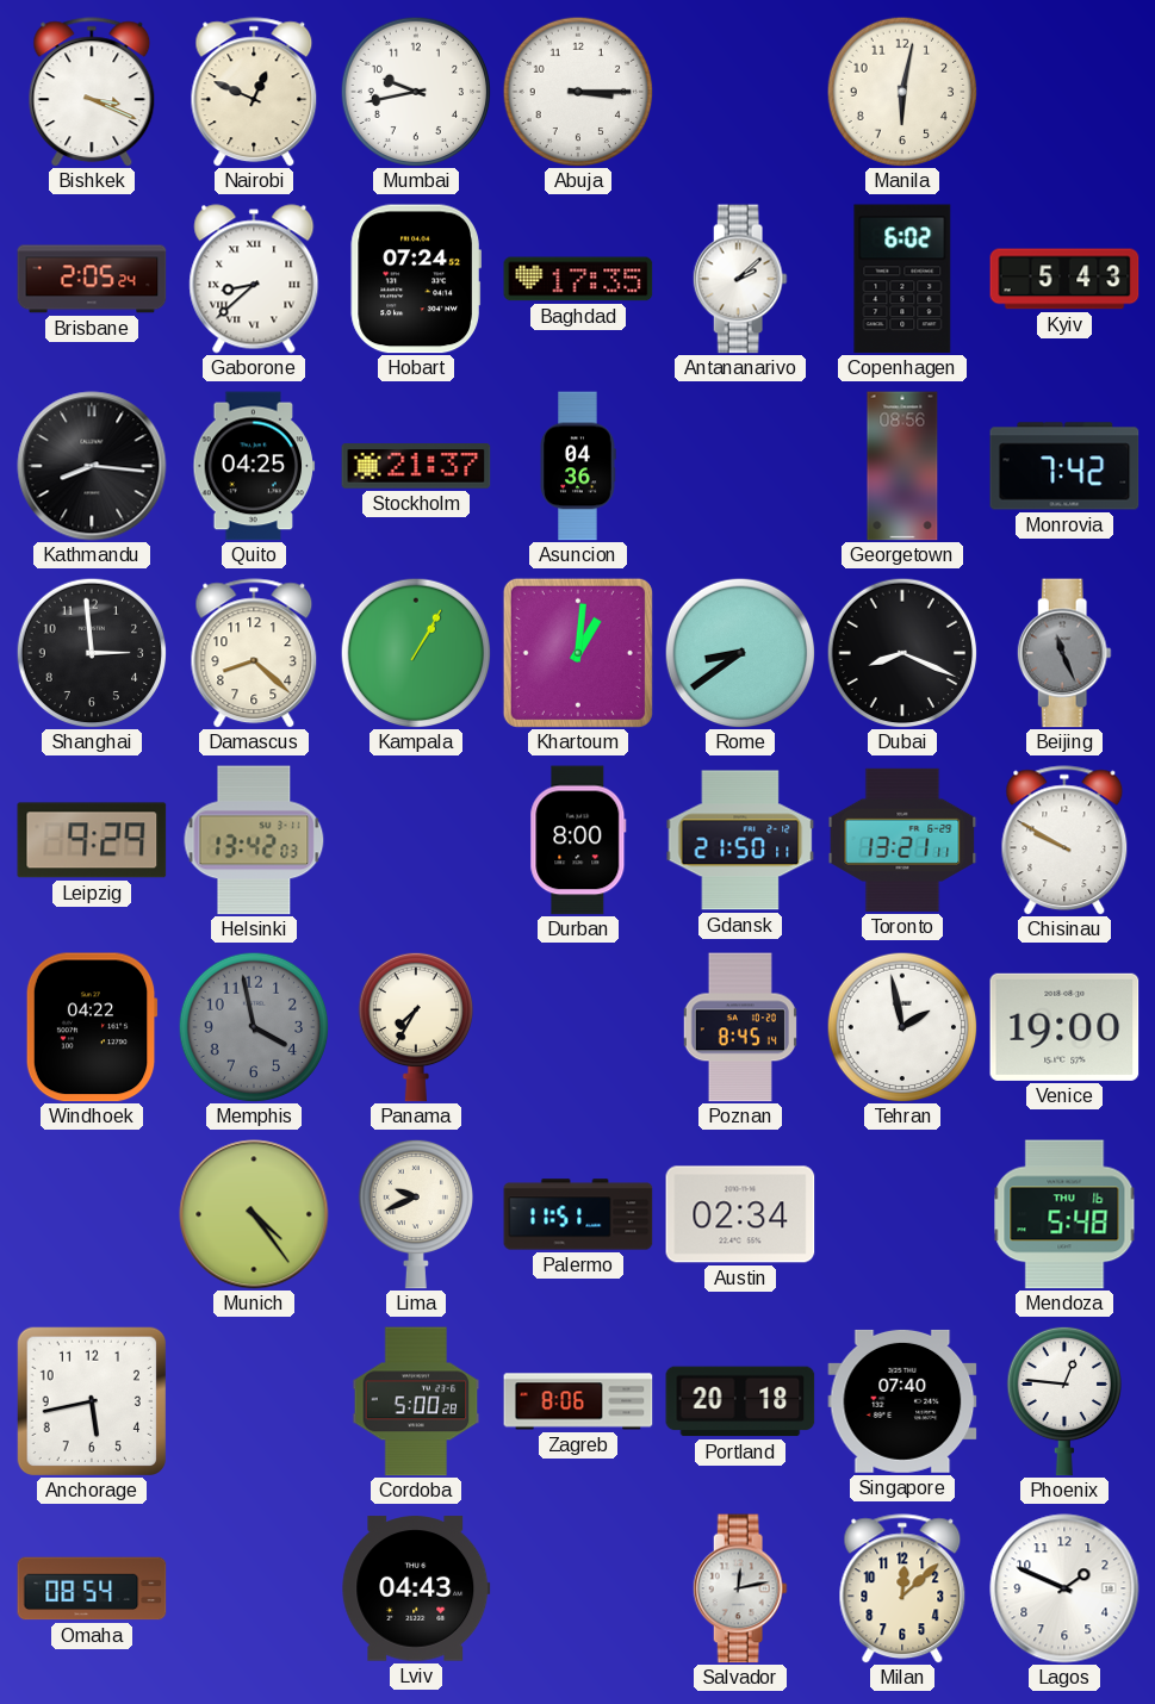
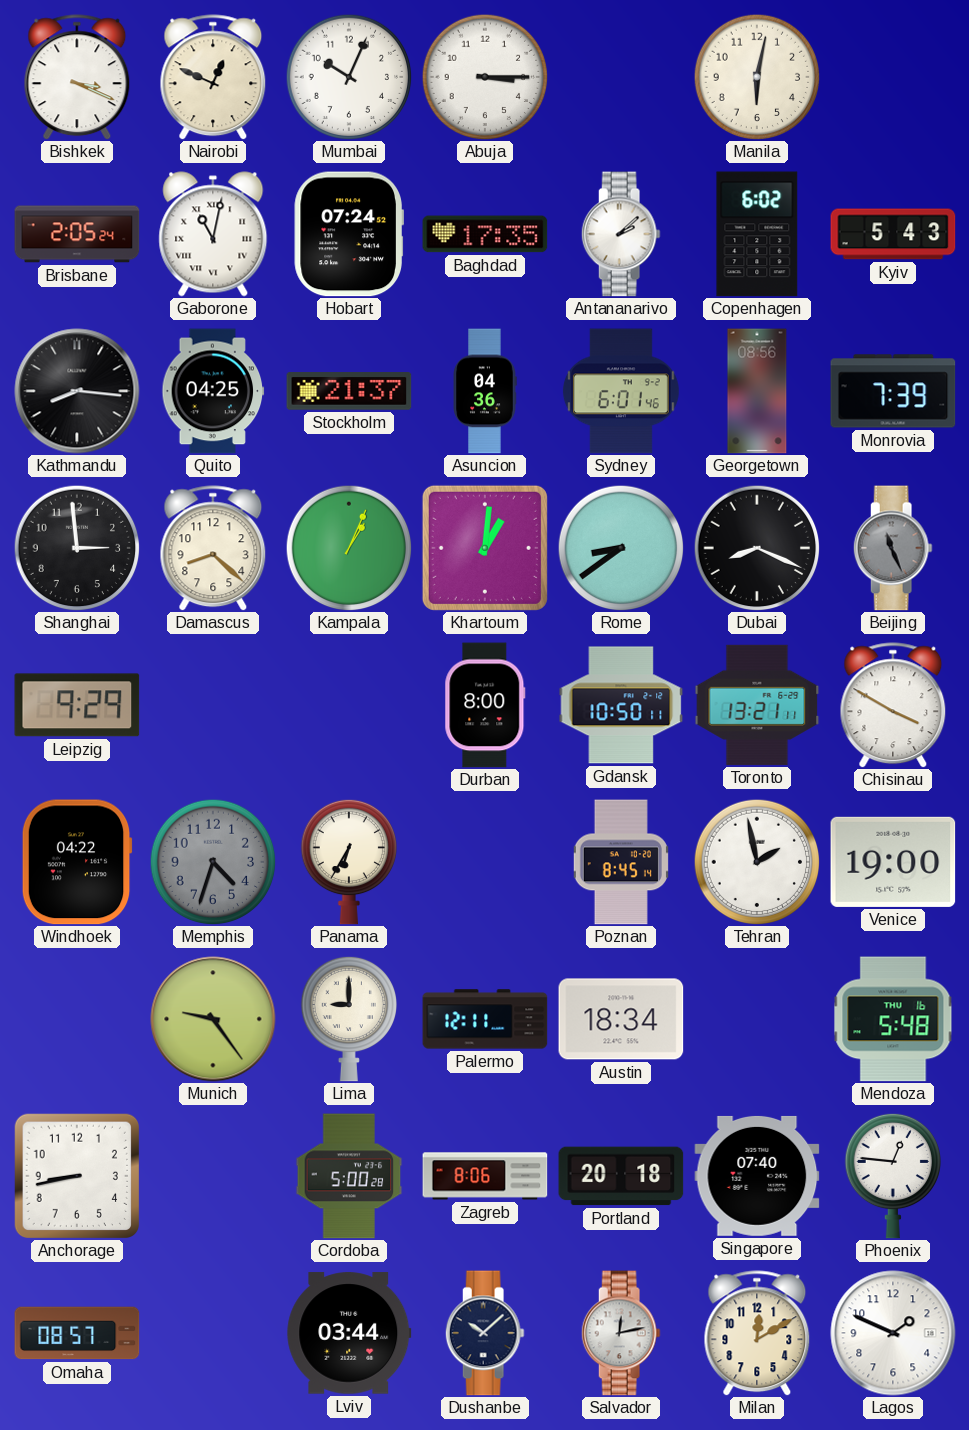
Mumbai: 9:43 -> 10:04
Gaborone: 8:38 -> 11:02
Sydney: none -> 6:01
Monrovia: 7:42 -> 7:39
Kampala: 1:05 -> 1:04
Helsinki: 13:42 -> none
Gdansk: 21:50 -> 10:50
Chisinau: 9:50 -> 3:50
Memphis: 3:58 -> 4:33
Panama: 7:35 -> 6:35
Munich: 4:24 -> 9:24
Lima: 9:41 -> 9:00
Palermo: 11:51 -> 12:11
Austin: 02:34 -> 18:34
Anchorage: 5:43 -> 8:43
Omaha: 08:54 -> 08:57
Lviv: 04:43 -> 03:44
Dushanbe: none -> 10:08
Milan: 12:08 -> 12:10
